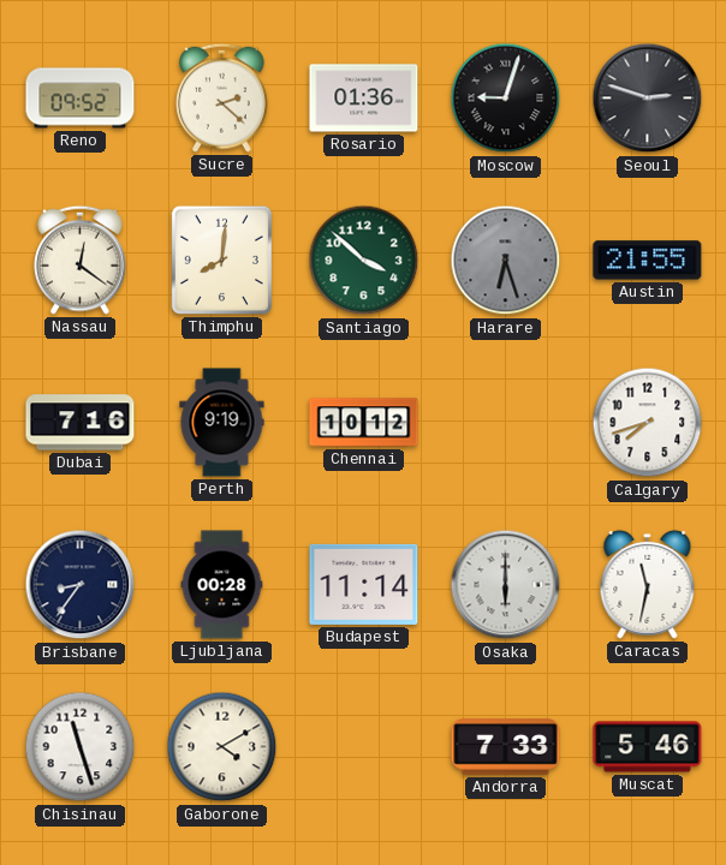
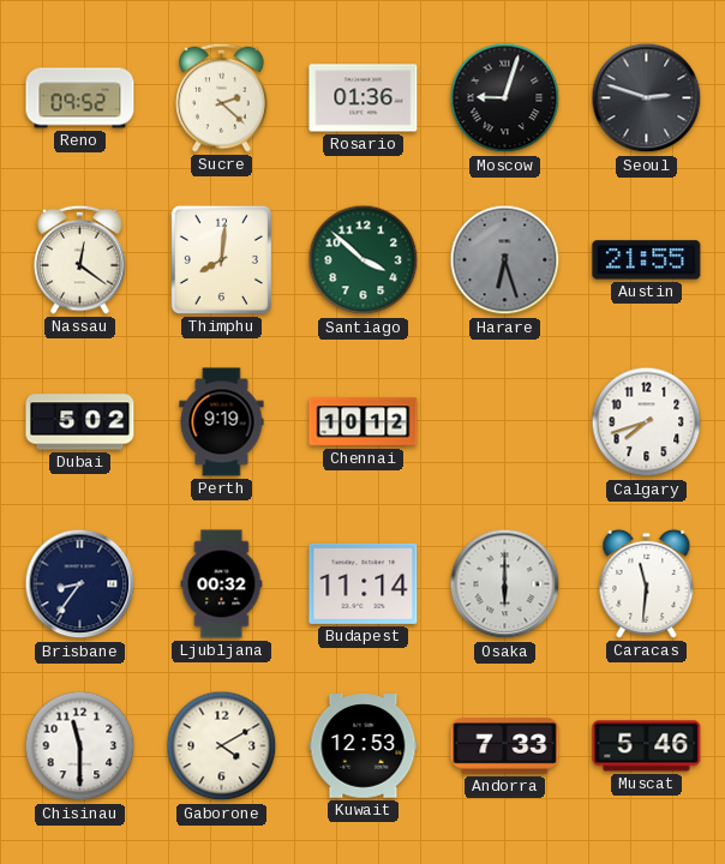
Dubai: 7:16 -> 5:02
Ljubljana: 00:28 -> 00:32
Caracas: 11:32 -> 11:31
Chisinau: 11:27 -> 11:30
Kuwait: none -> 12:53
